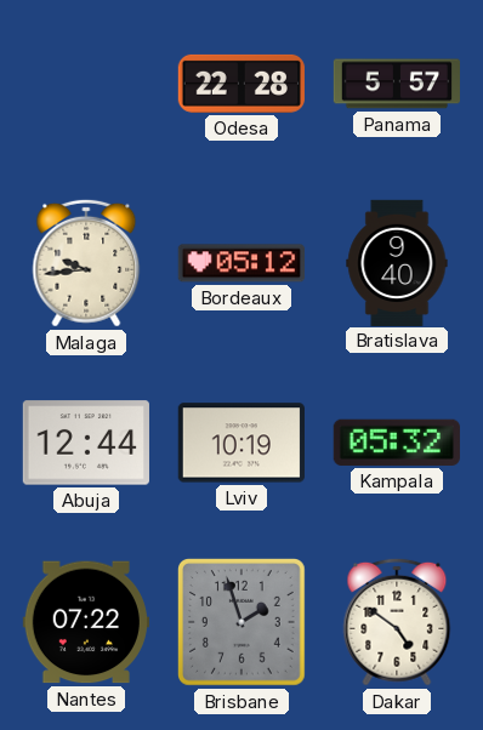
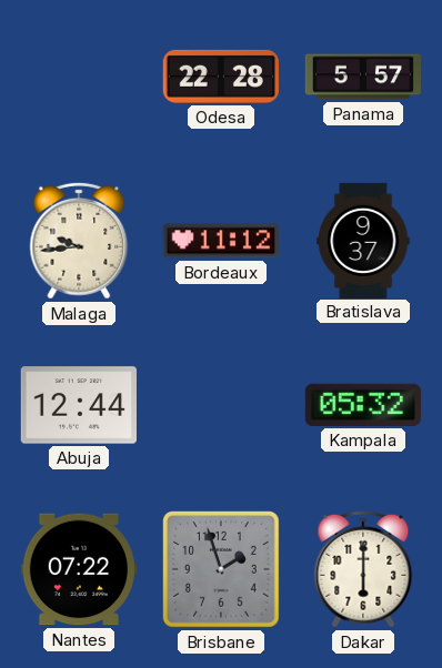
Bordeaux: 05:12 -> 11:12
Bratislava: 9:40 -> 9:37
Lviv: 10:19 -> none
Dakar: 4:51 -> 6:00
